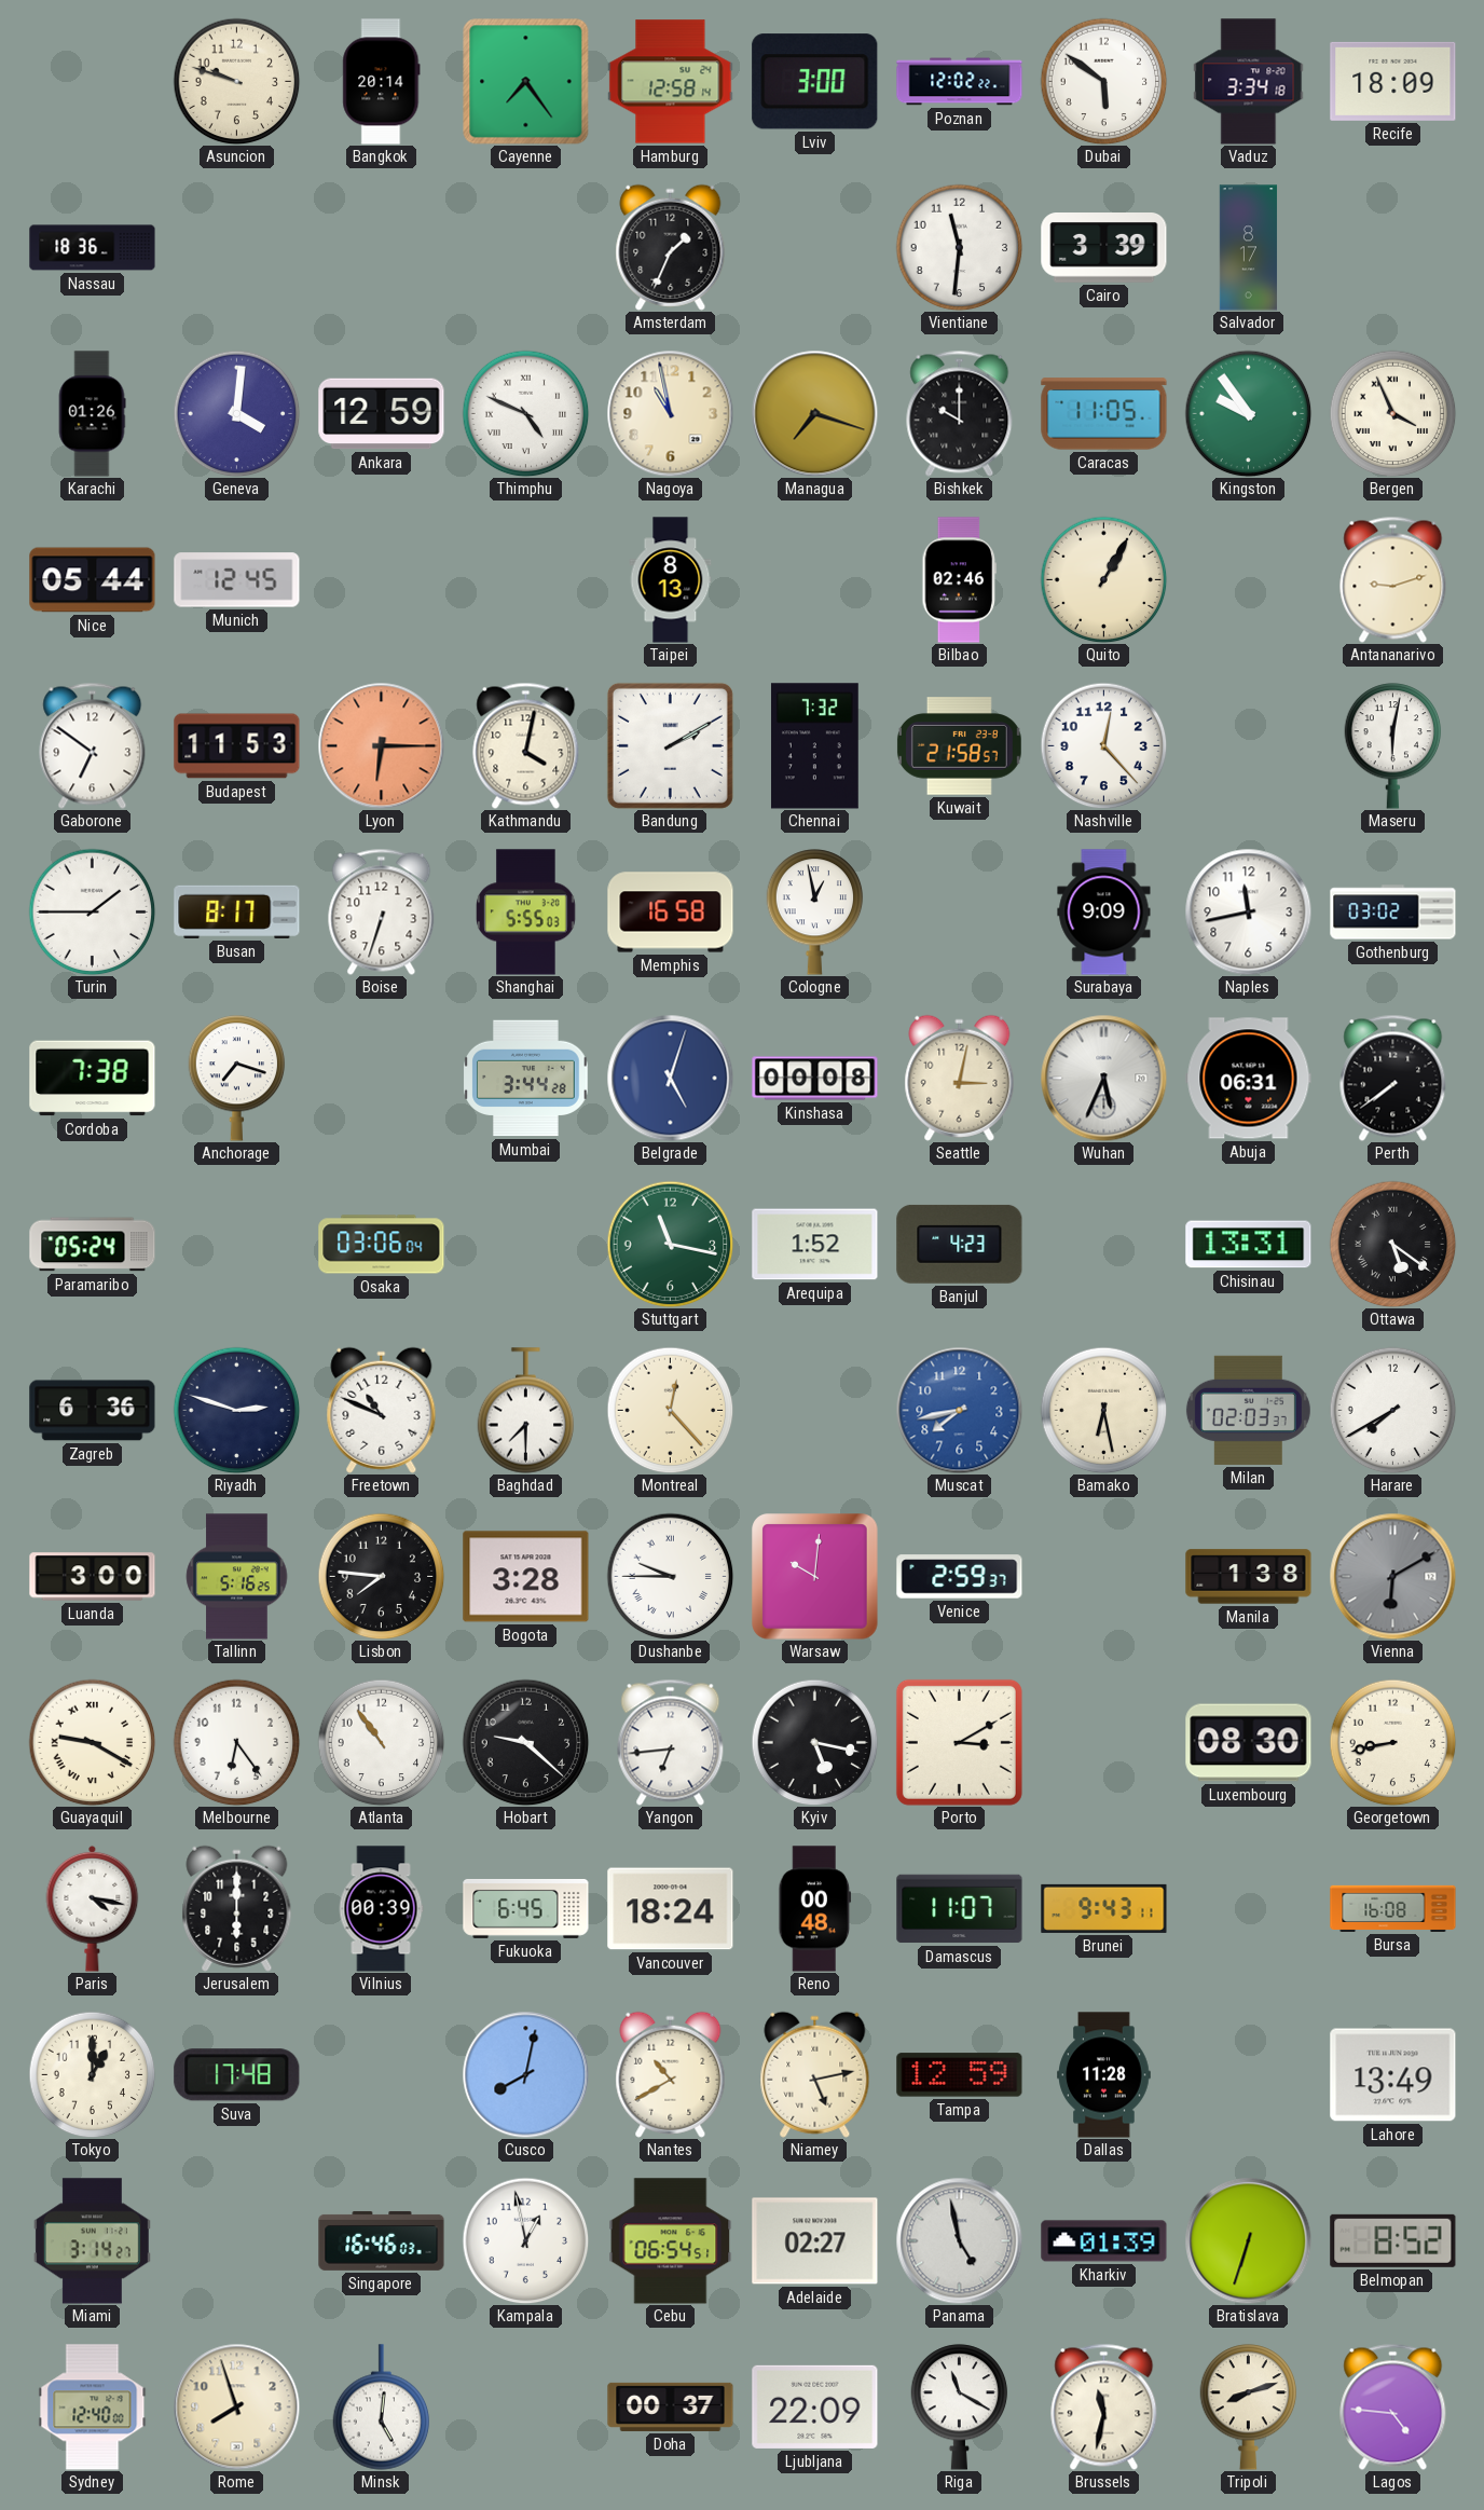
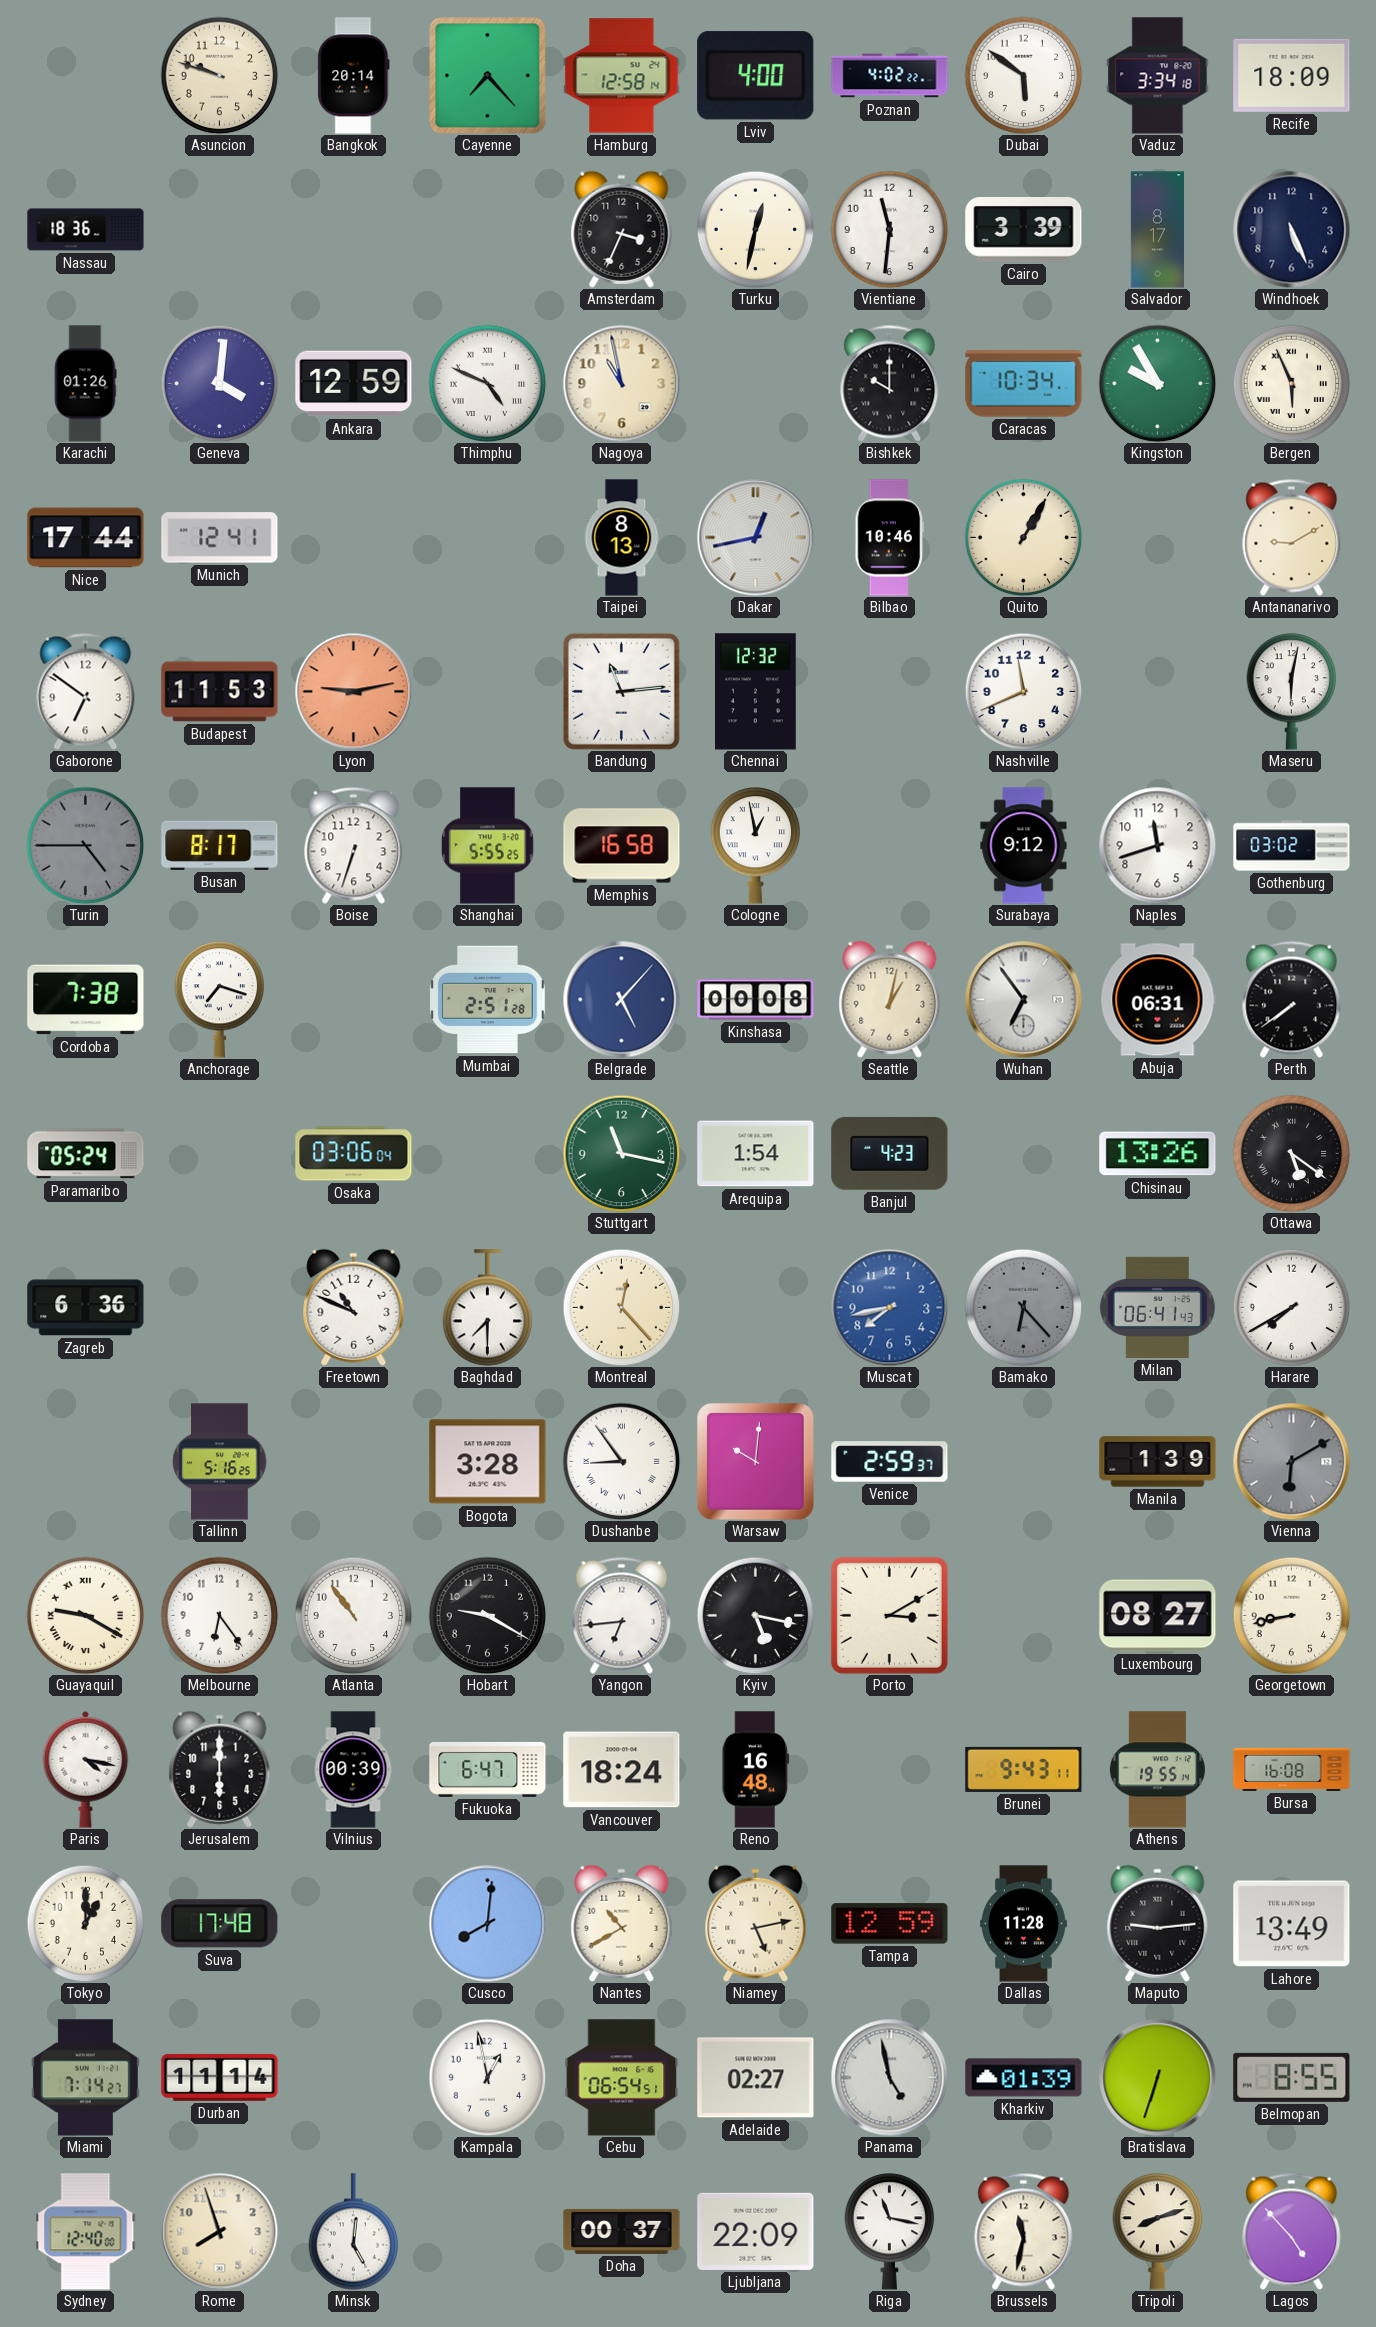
Cayenne: 7:24 -> 7:23
Lviv: 3:00 -> 4:00
Poznan: 12:02 -> 4:02
Amsterdam: 1:34 -> 3:34
Turku: none -> 12:32
Windhoek: none -> 5:26
Managua: 7:18 -> none
Caracas: 11:05 -> 10:34
Kingston: 9:54 -> 9:55
Bergen: 3:56 -> 5:56
Nice: 05:44 -> 17:44
Munich: 12:45 -> 12:41
Dakar: none -> 12:43
Bilbao: 02:46 -> 10:46
Antananarivo: 9:12 -> 9:10
Lyon: 6:15 -> 9:13
Kathmandu: 4:02 -> none
Bandung: 2:10 -> 11:14
Chennai: 7:32 -> 12:32
Kuwait: 21:58 -> none
Nashville: 12:23 -> 11:41
Turin: 1:45 -> 4:45
Turin dial: white -> grey
Shanghai: 5:55:03 -> 5:55:25
Surabaya: 9:09 -> 9:12
Naples: 11:43 -> 11:42
Mumbai: 3:44 -> 2:51
Belgrade: 5:03 -> 5:07
Seattle: 3:02 -> 1:02
Wuhan: 5:34 -> 6:54
Arequipa: 1:52 -> 1:54
Chisinau: 13:31 -> 13:26
Riyadh: 2:48 -> none
Bamako: 6:28 -> 6:23
Bamako dial: cream -> grey
Milan: 02:03 -> 06:41
Luanda: 3:00 -> none
Lisbon: 7:46 -> none
Dushanbe: 9:45 -> 8:54
Manila: 1:38 -> 1:39
Hobart: 9:22 -> 9:20
Luxembourg: 08:30 -> 08:27
Fukuoka: 6:45 -> 6:47
Reno: 00:48 -> 16:48
Damascus: 11:07 -> none
Athens: none -> 19:55
Cusco: 8:02 -> 8:01
Maputo: none -> 9:14
Miami: 3:14 -> 7:14
Durban: none -> 11:14
Singapore: 16:46 -> none
Belmopan: 8:52 -> 8:55
Riga: 11:20 -> 11:17
Lagos: 4:46 -> 4:53
